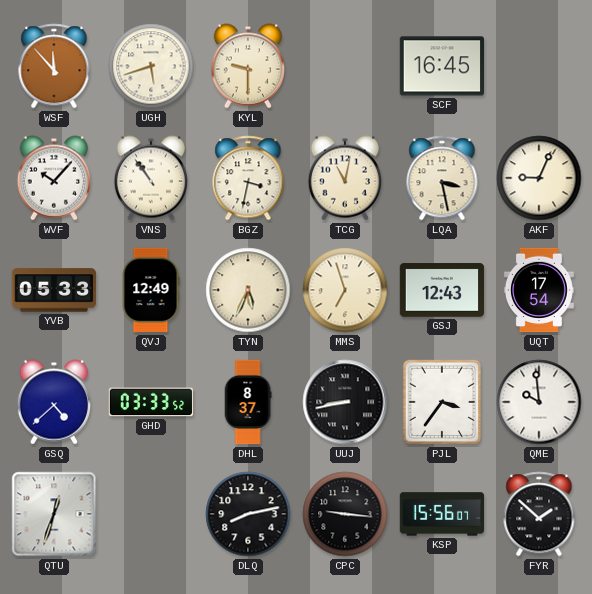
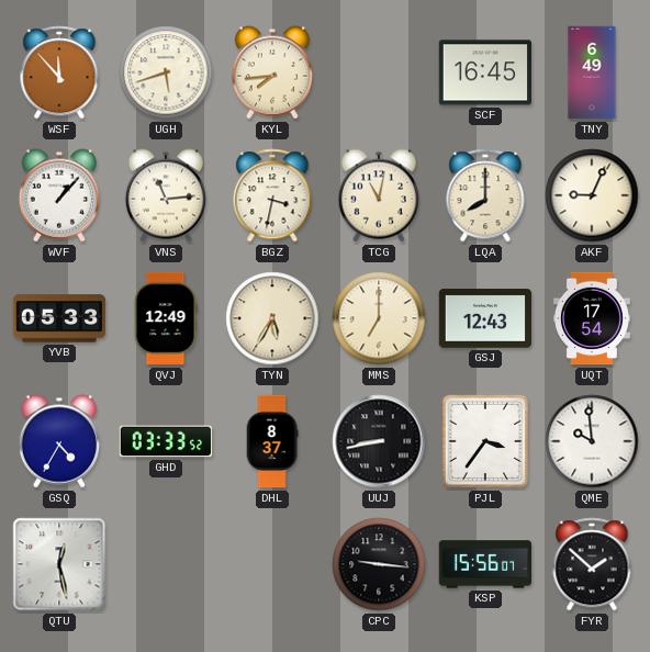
KYL: 9:30 -> 7:44
TNY: none -> 6:49
WVF: 10:07 -> 1:07
VNS: 10:54 -> 11:14
LQA: 3:28 -> 8:00
TYN: 5:34 -> 5:35
MMS: 6:57 -> 7:00
GSQ: 4:38 -> 4:35
QTU: 12:33 -> 12:28
DLQ: 8:13 -> none
